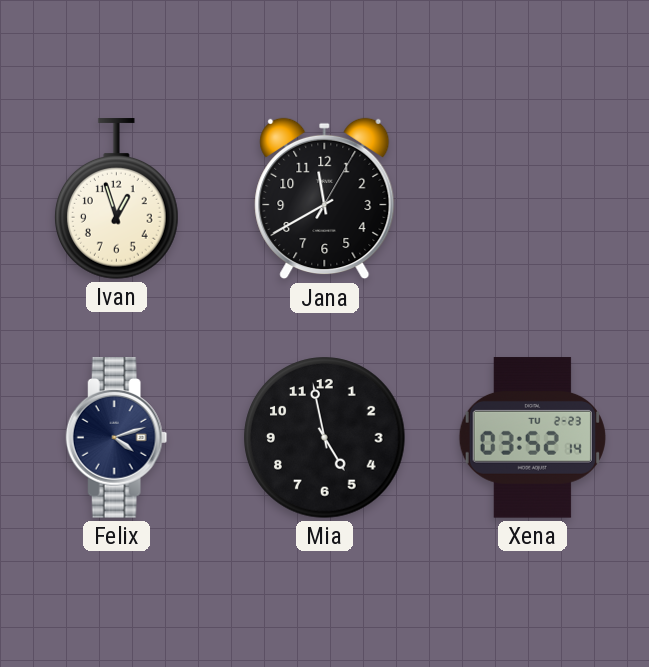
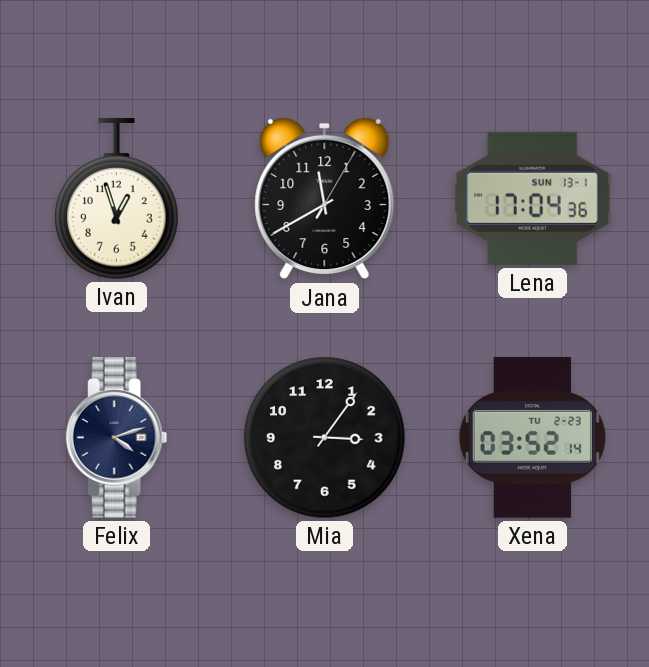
Lena: none -> 17:04
Mia: 4:58 -> 3:06
